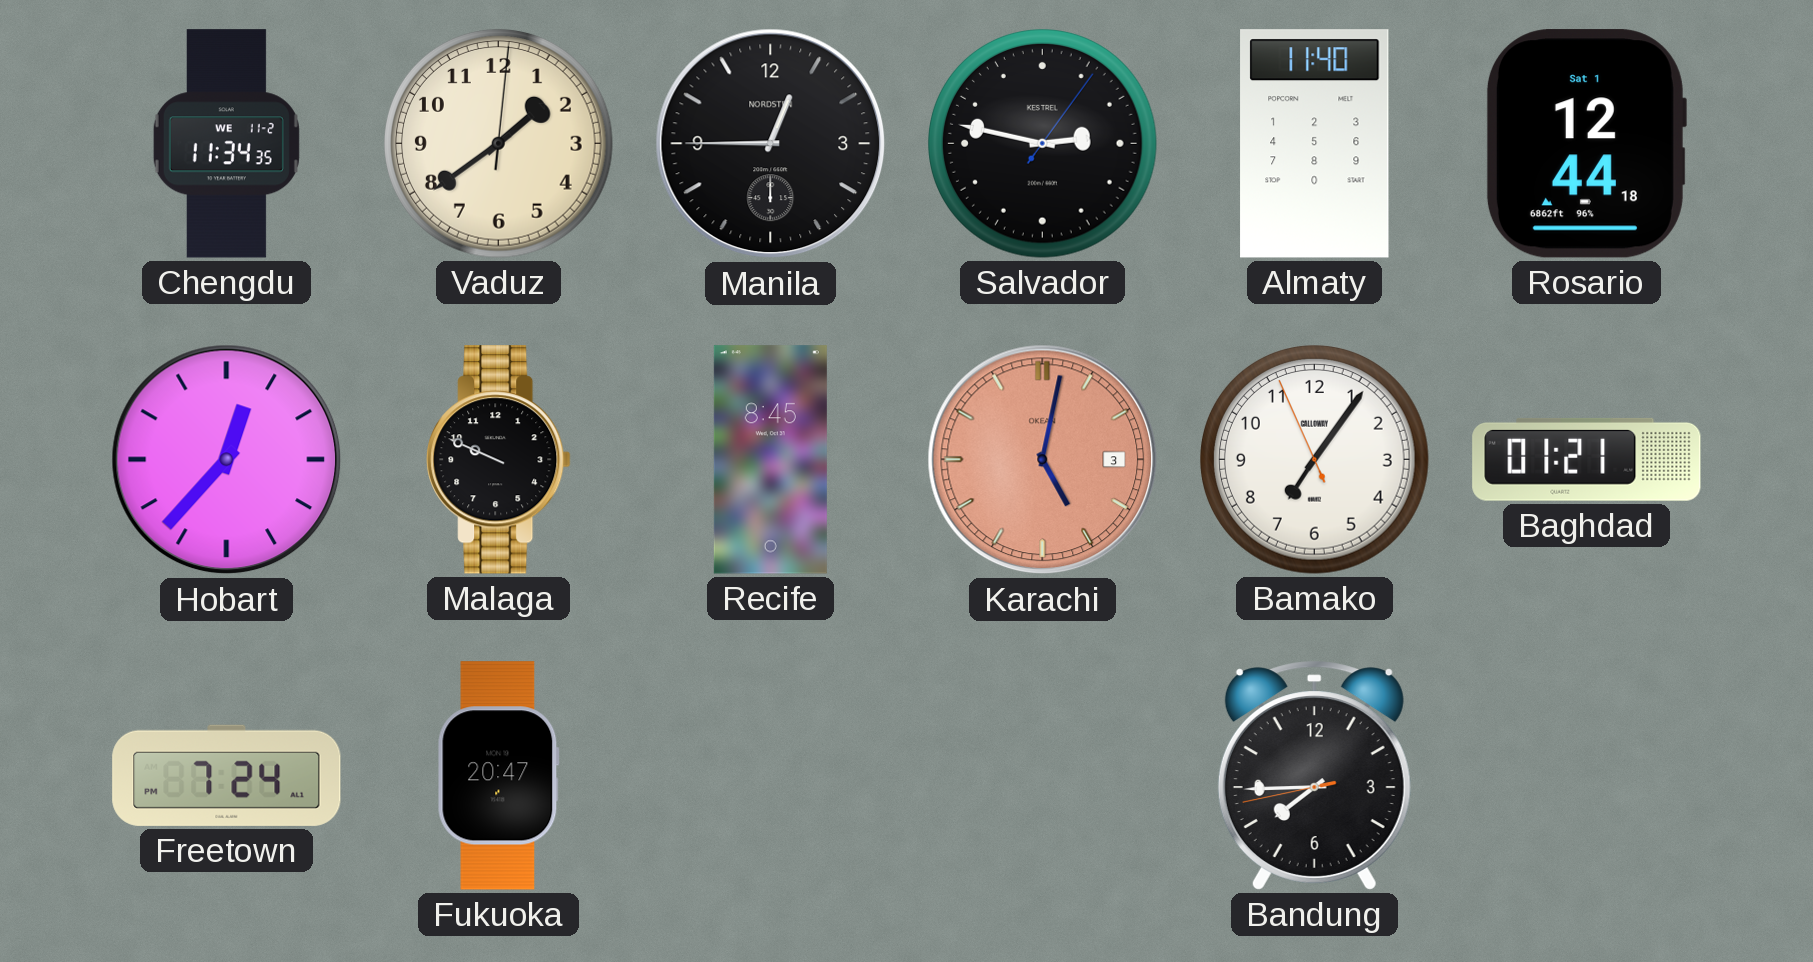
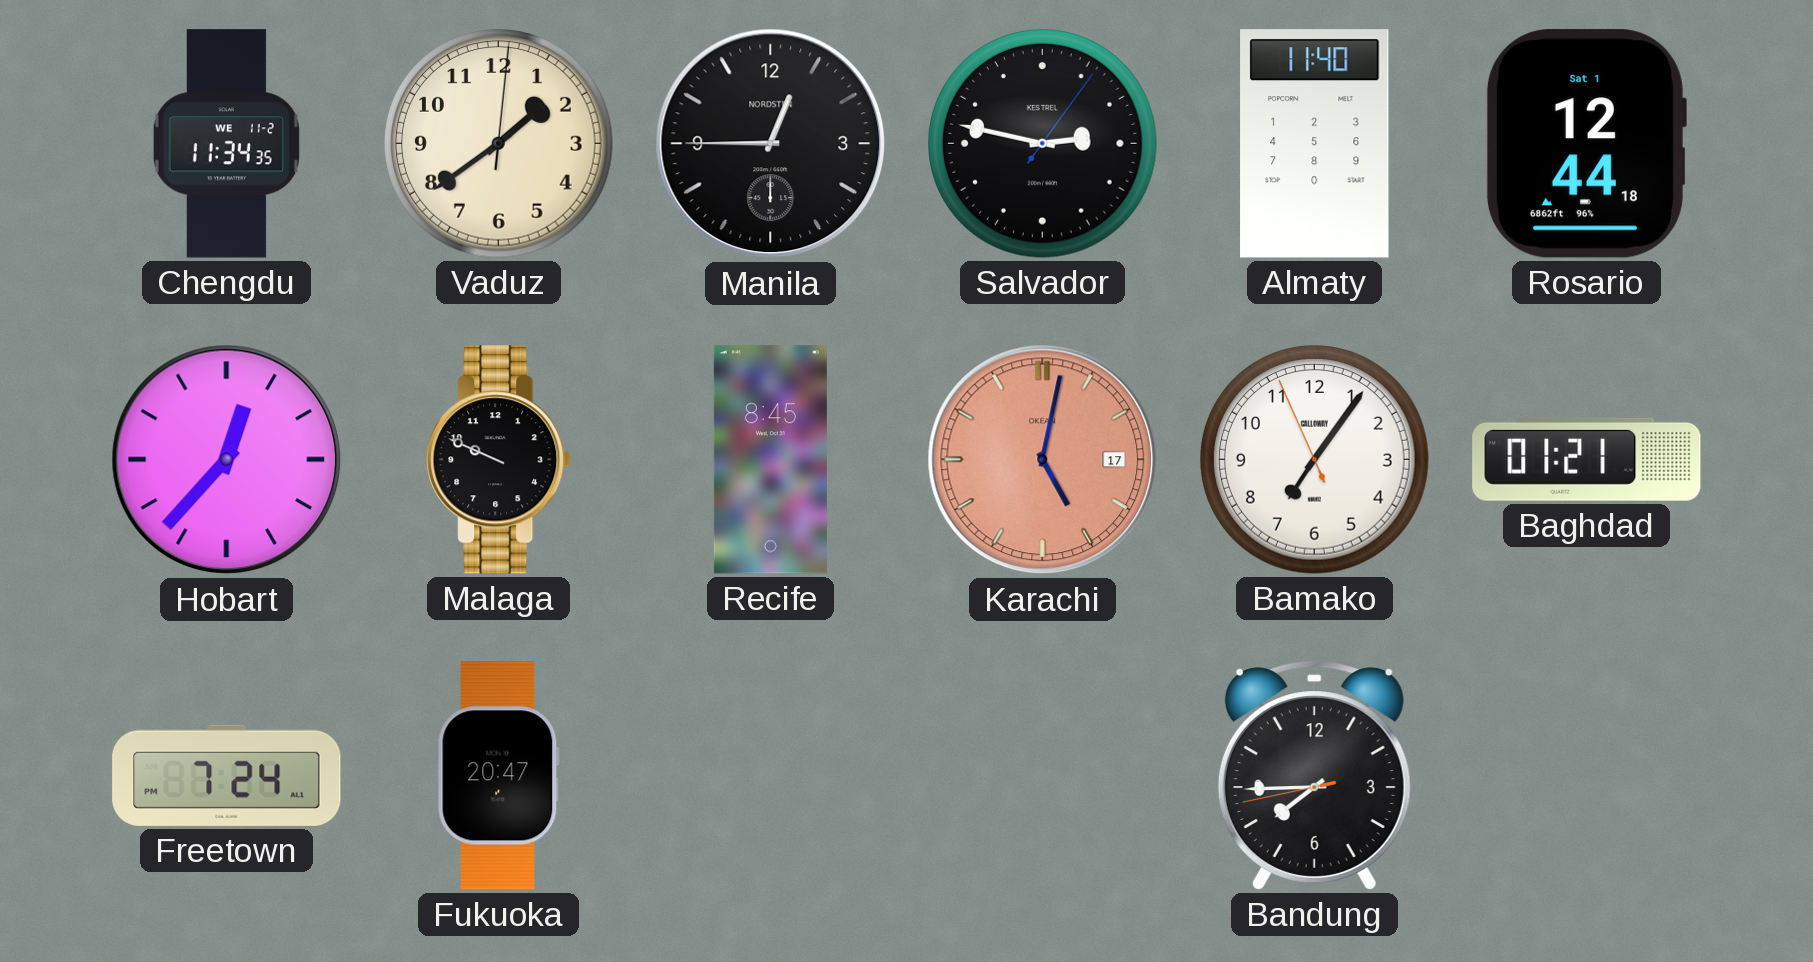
Karachi date: 3 -> 17
